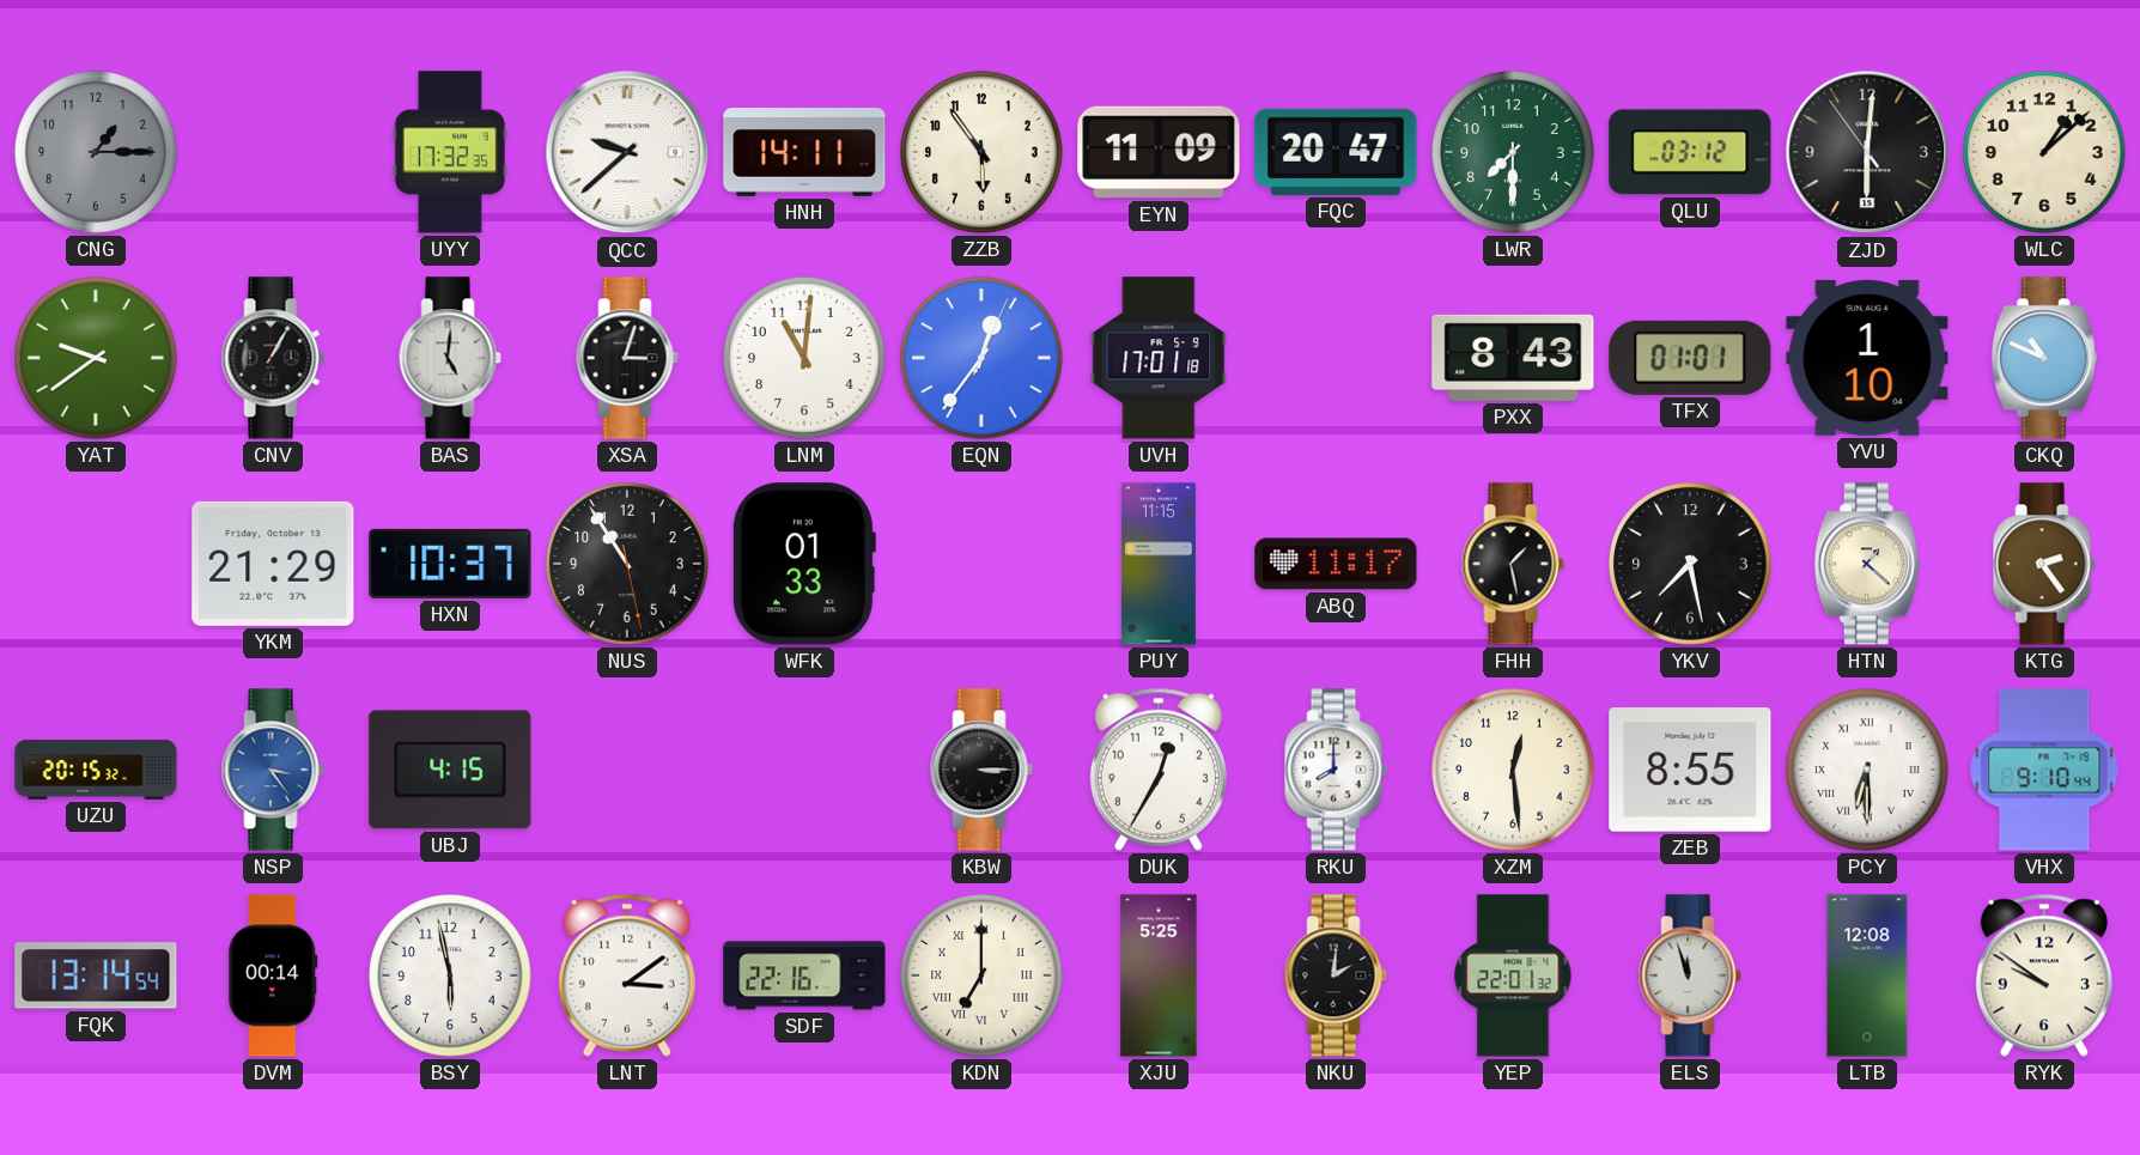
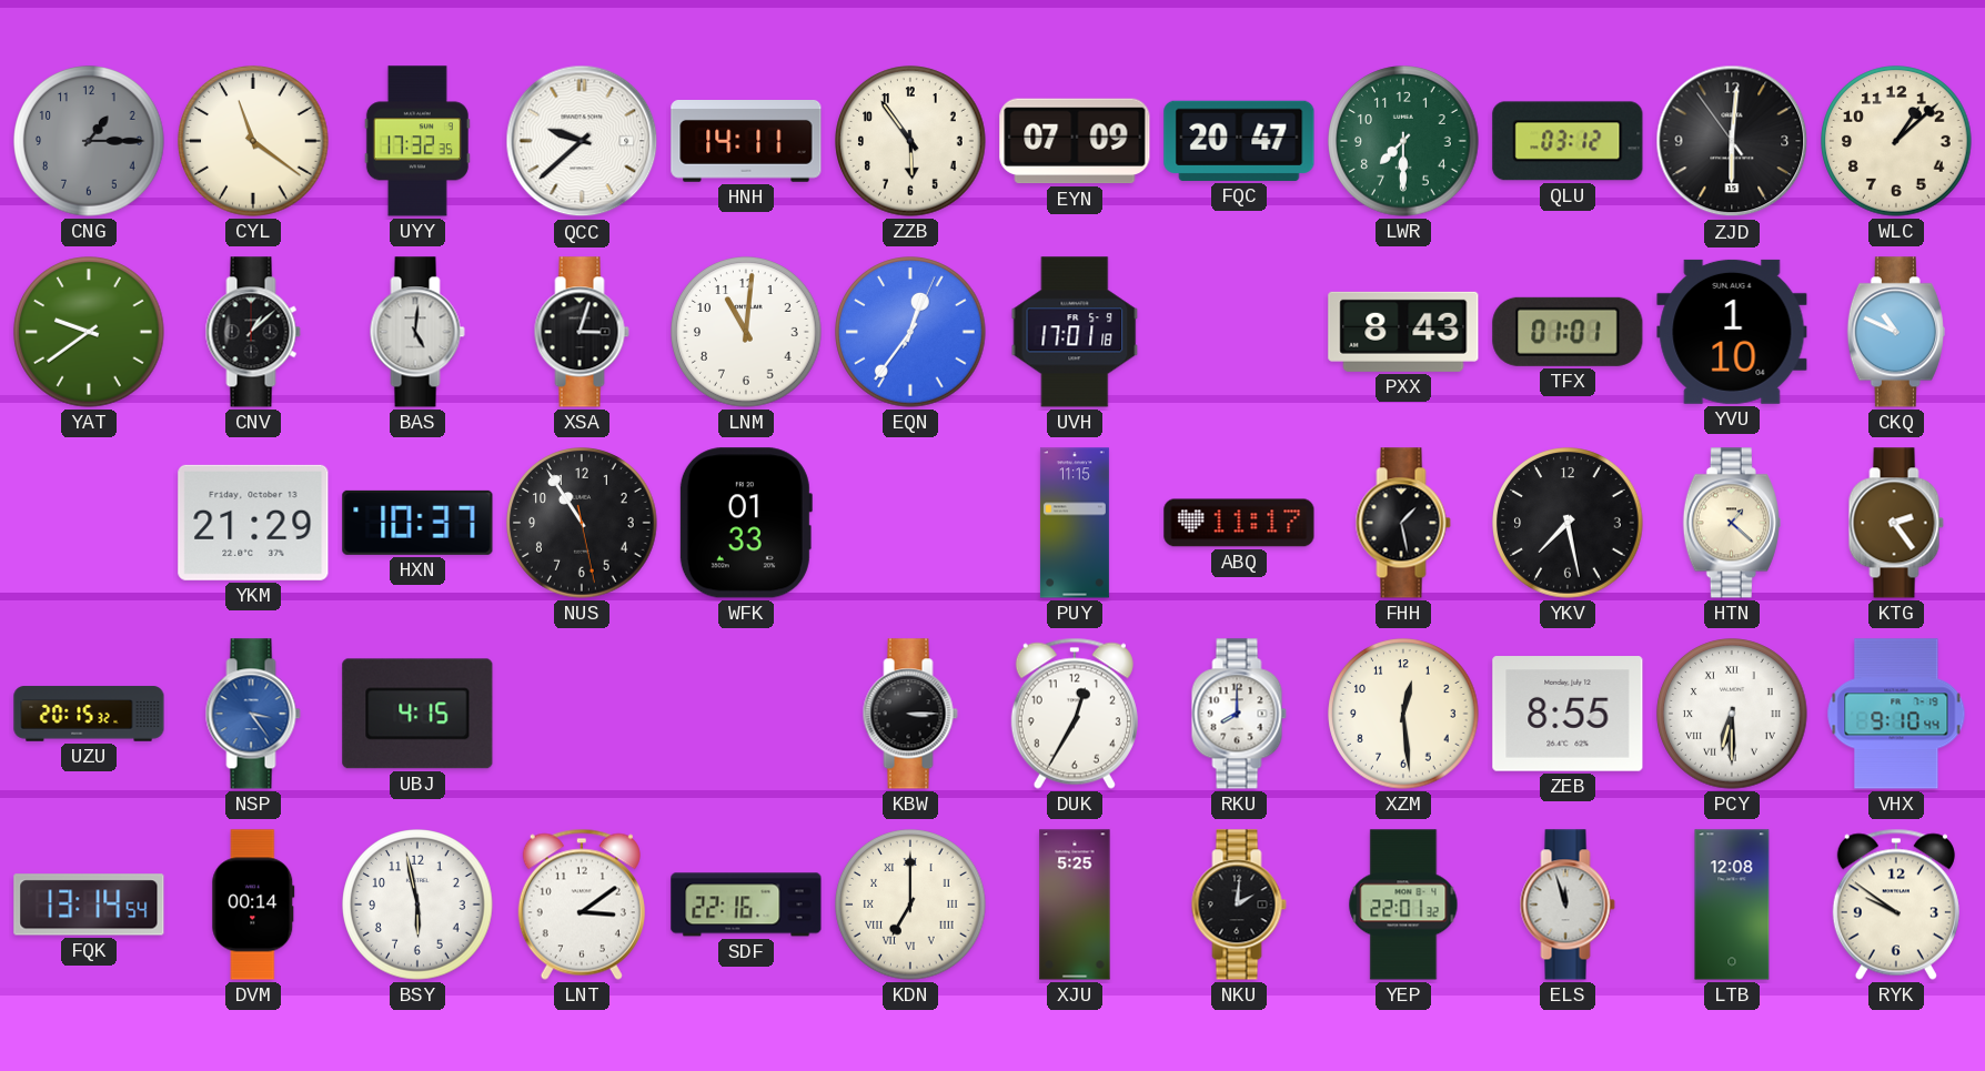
CYL: none -> 11:21
EYN: 11:09 -> 07:09
CNV: 1:05 -> 1:08
